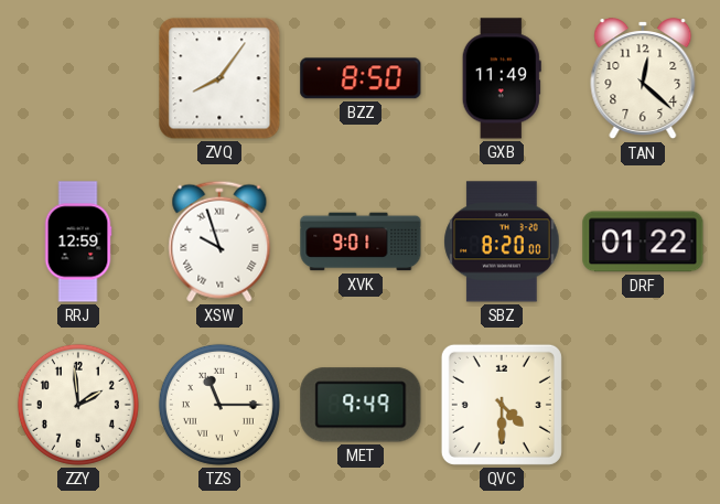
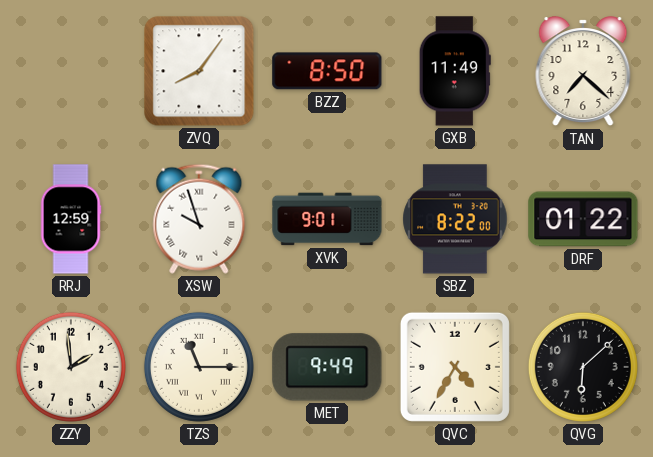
TAN: 12:22 -> 7:22
SBZ: 8:20 -> 8:22
QVC: 4:30 -> 4:35
QVG: none -> 6:08
